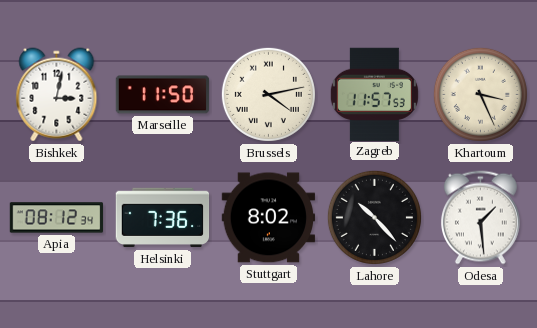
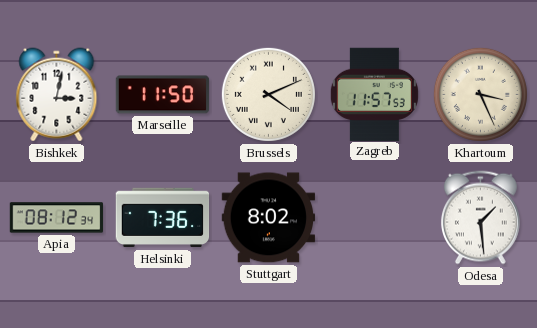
Brussels: 4:13 -> 4:11
Lahore: 10:23 -> none
